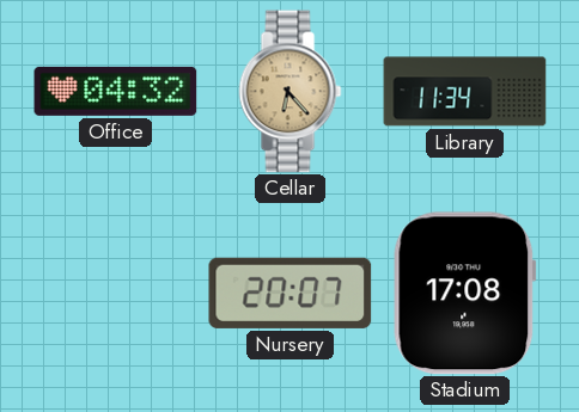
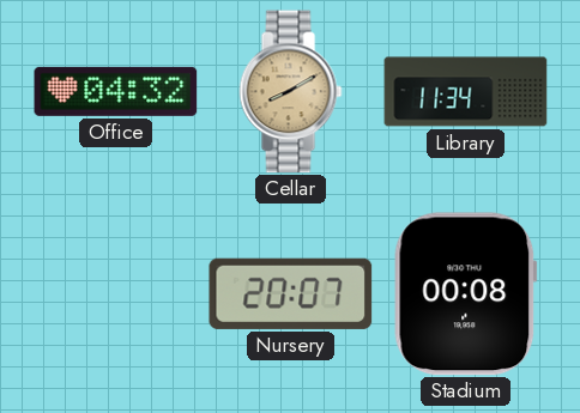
Cellar: 6:23 -> 8:10
Stadium: 17:08 -> 00:08
